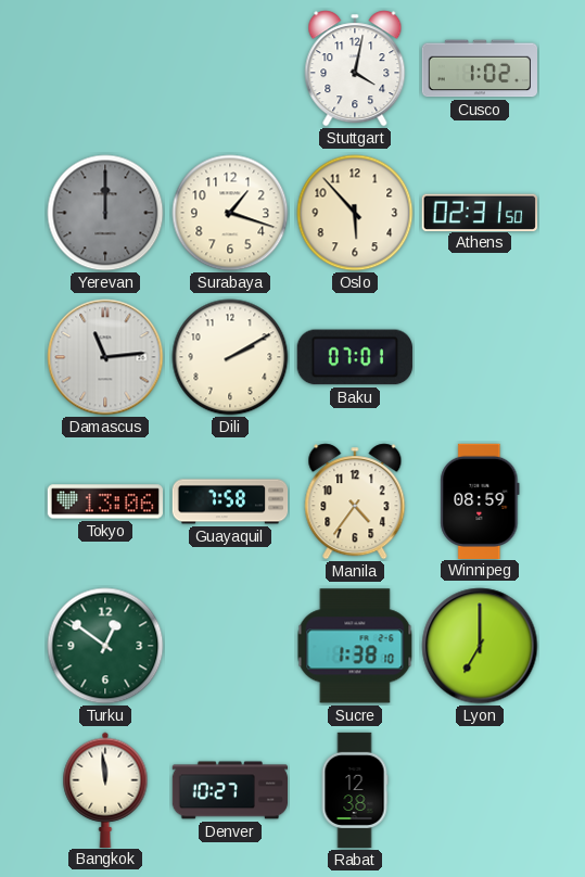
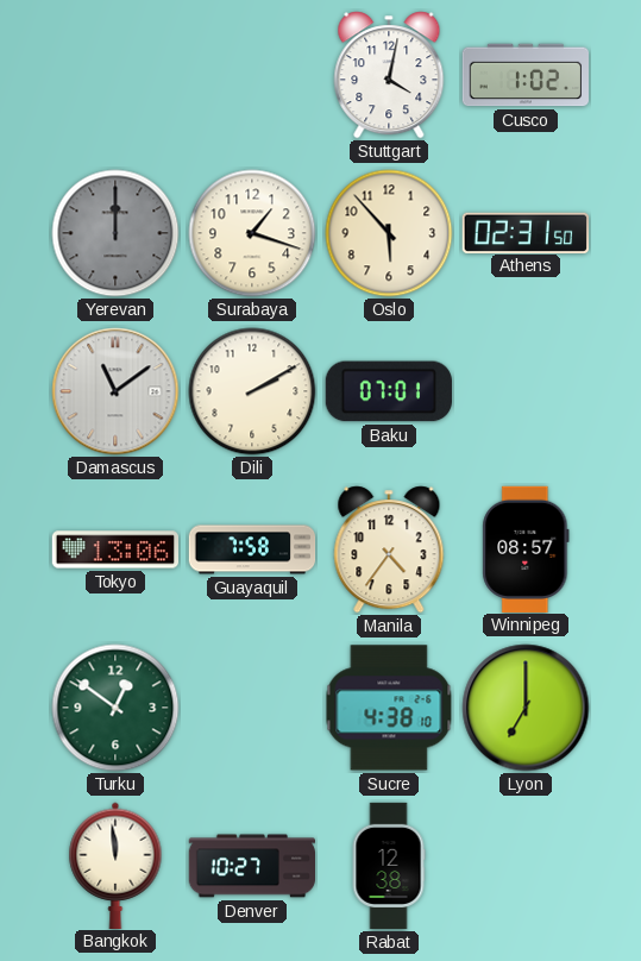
Damascus: 11:14 -> 11:09
Winnipeg: 08:59 -> 08:57
Sucre: 1:38 -> 4:38
